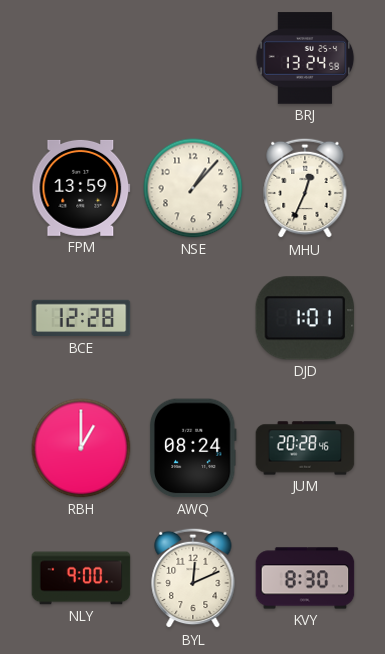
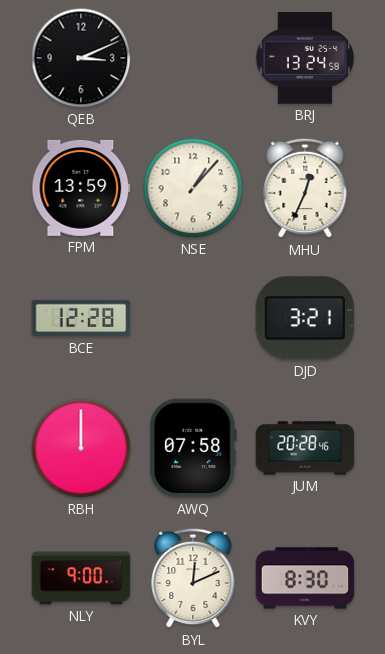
QEB: none -> 3:11
DJD: 1:01 -> 3:21
RBH: 1:00 -> 12:00
AWQ: 08:24 -> 07:58
